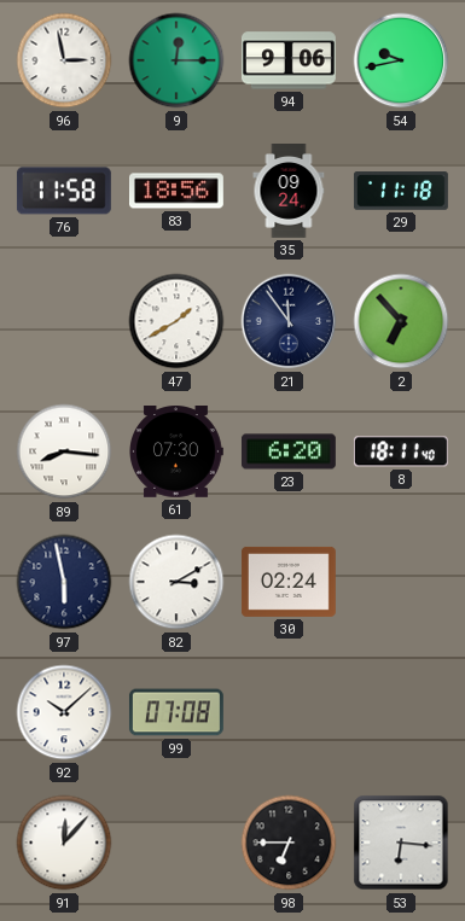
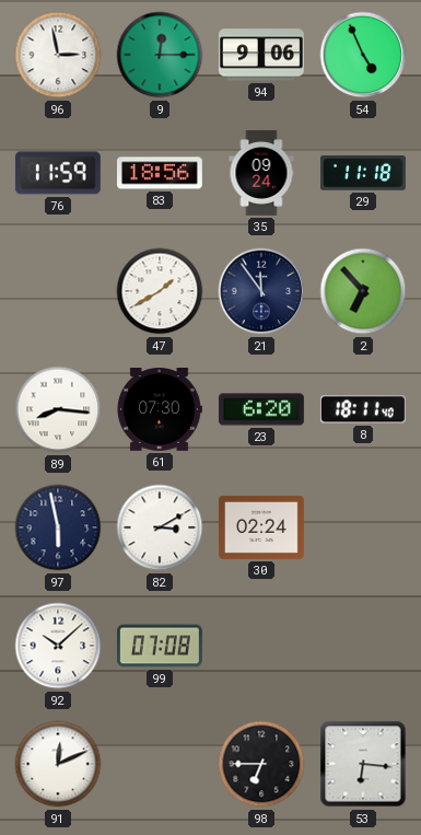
54: 9:43 -> 4:56
76: 11:58 -> 11:59
91: 12:07 -> 12:11
